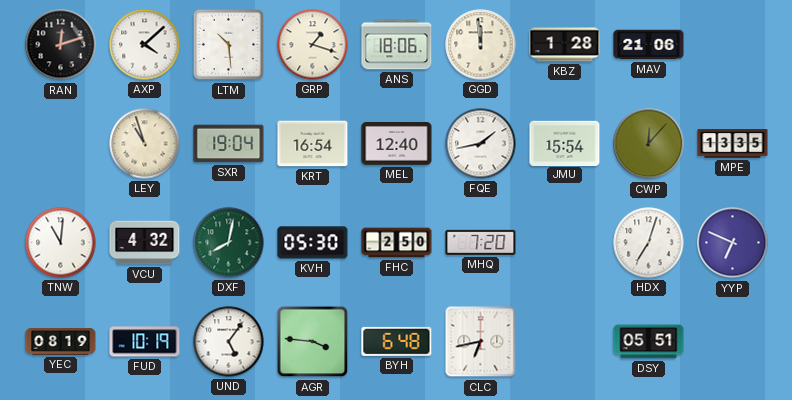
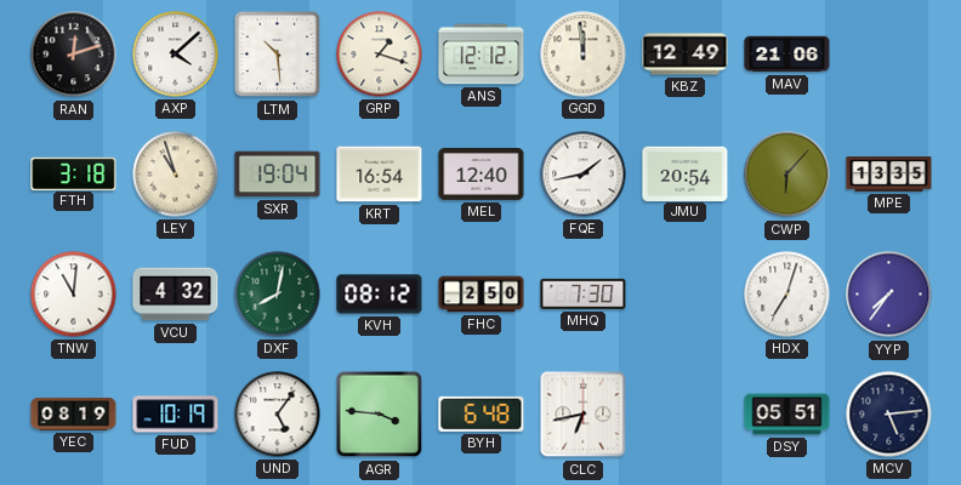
ANS: 18:06 -> 12:12
KBZ: 1:28 -> 12:49
FTH: none -> 3:18
JMU: 15:54 -> 20:54
CWP: 12:07 -> 6:07
KVH: 05:30 -> 08:12
MHQ: 7:20 -> 7:30
YYP: 6:49 -> 7:36
MCV: none -> 5:14
